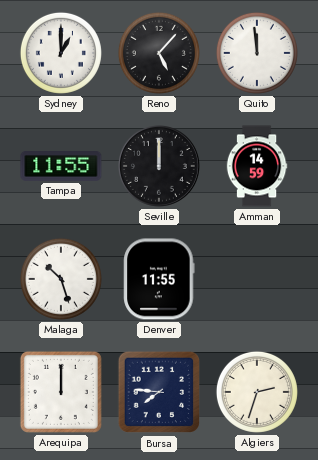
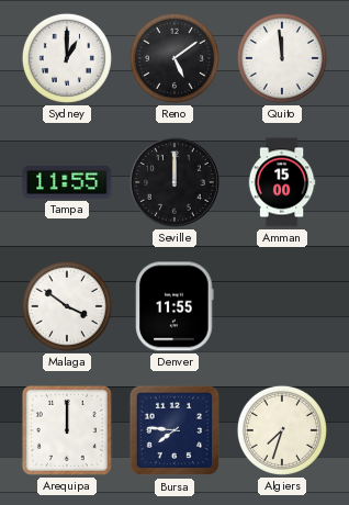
Reno: 5:07 -> 5:09
Amman: 14:59 -> 15:00
Malaga: 10:27 -> 3:51
Algiers: 2:33 -> 7:33
